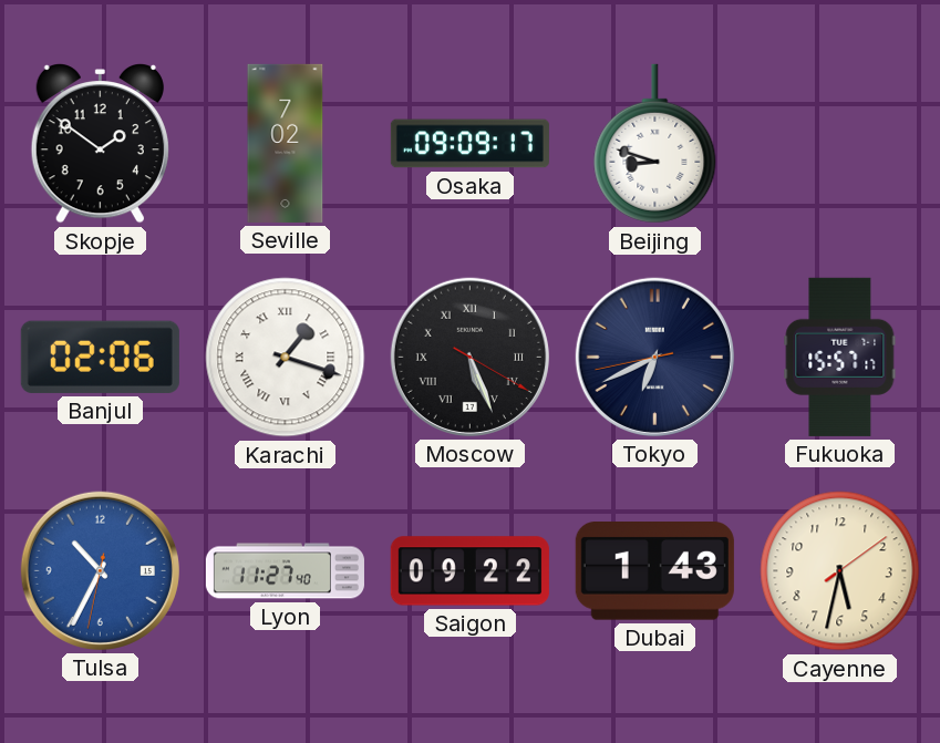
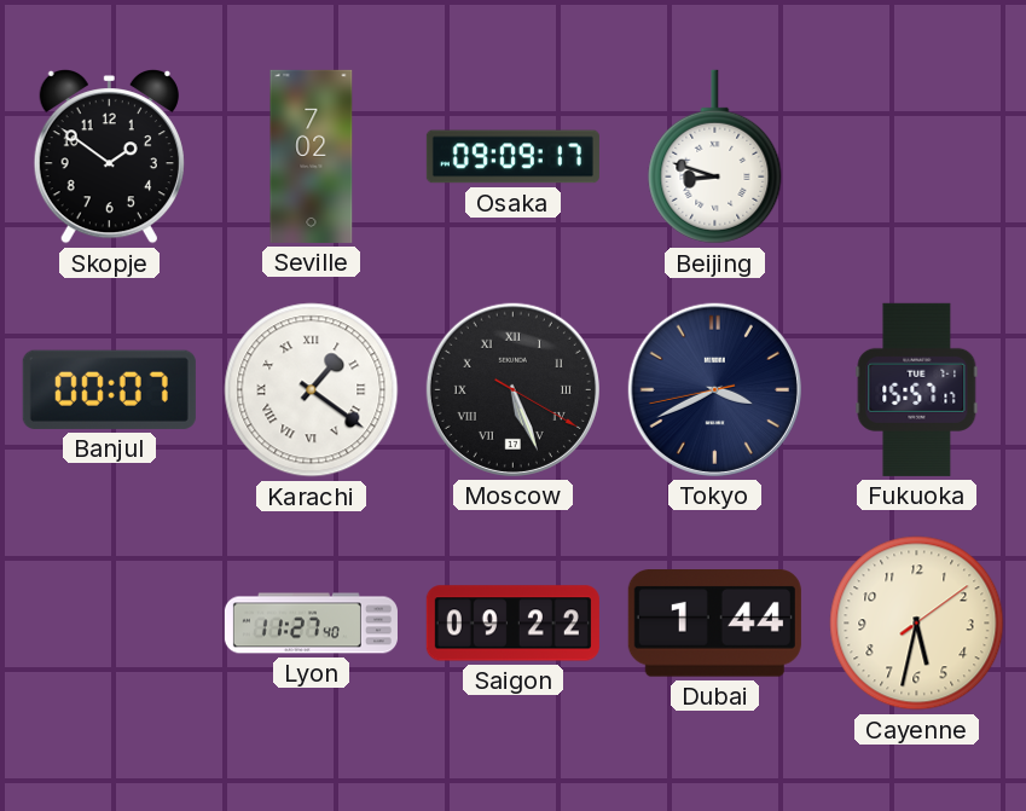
Banjul: 02:06 -> 00:07
Karachi: 1:18 -> 1:21
Tokyo: 6:40 -> 3:40
Tulsa: 10:34 -> none
Dubai: 1:43 -> 1:44
